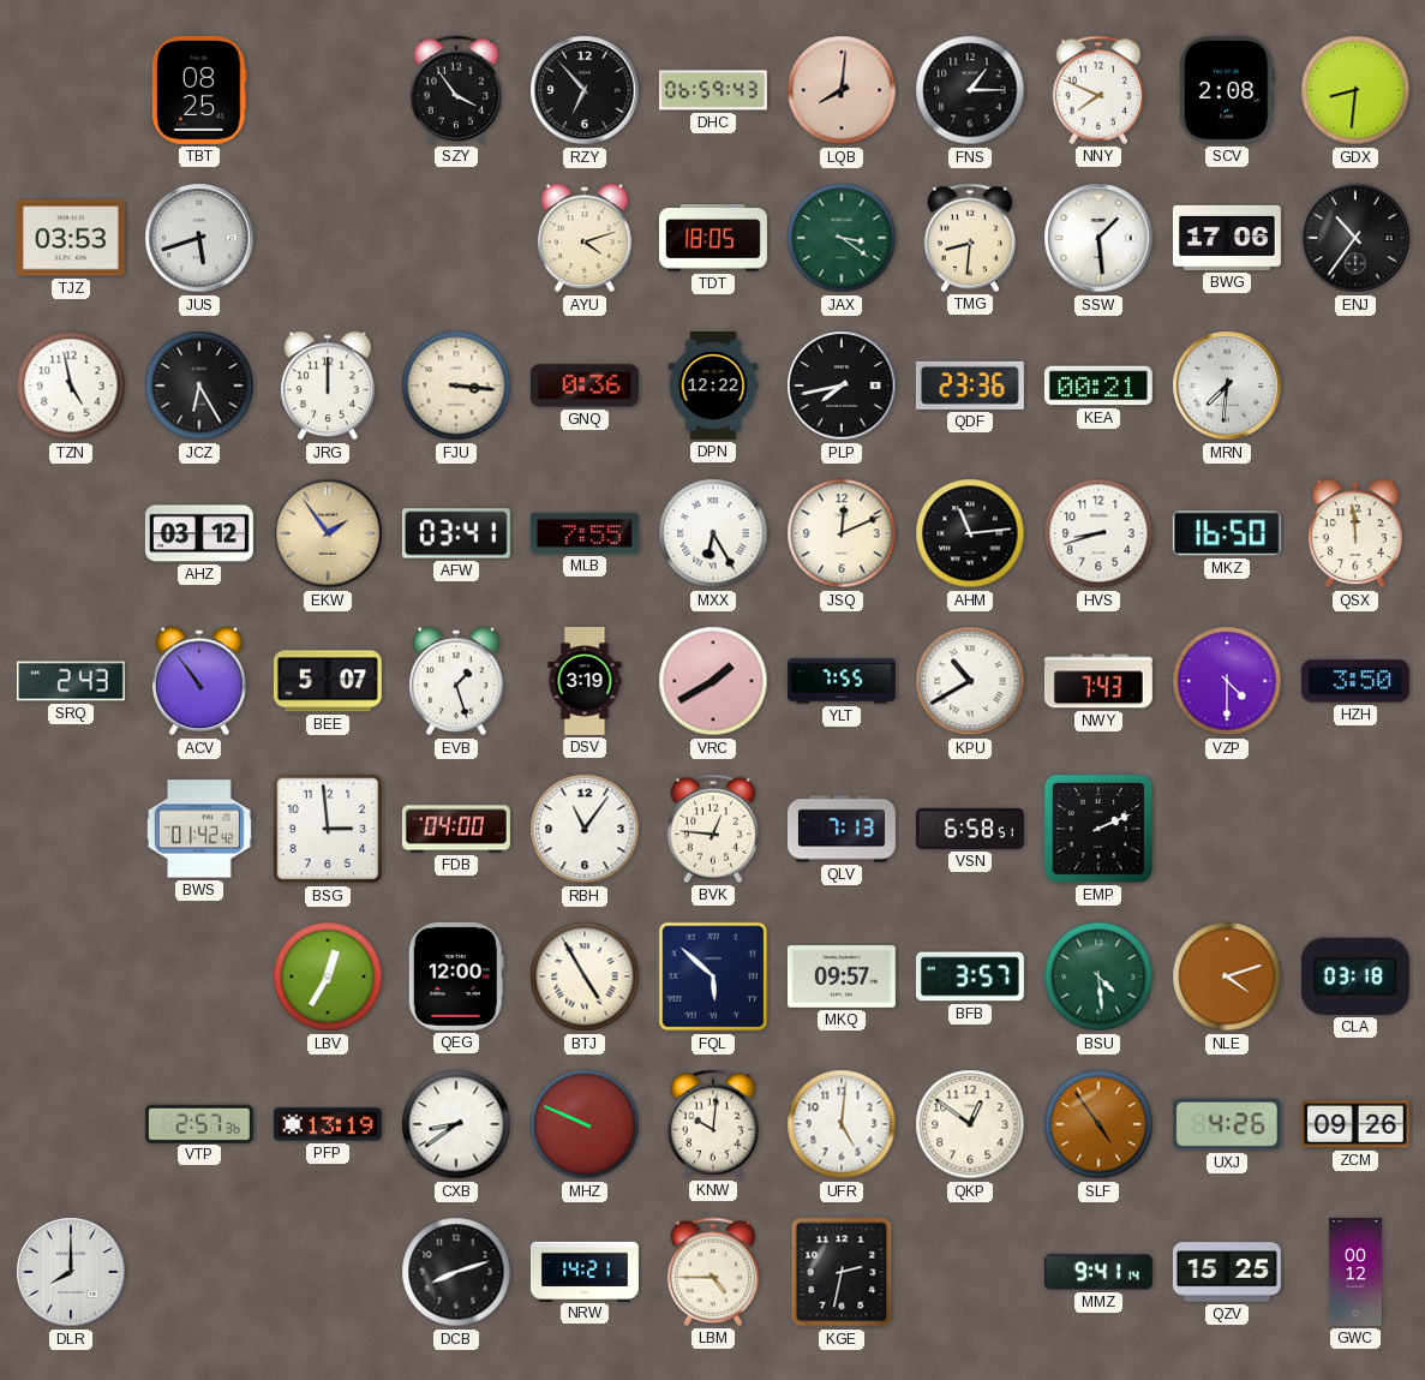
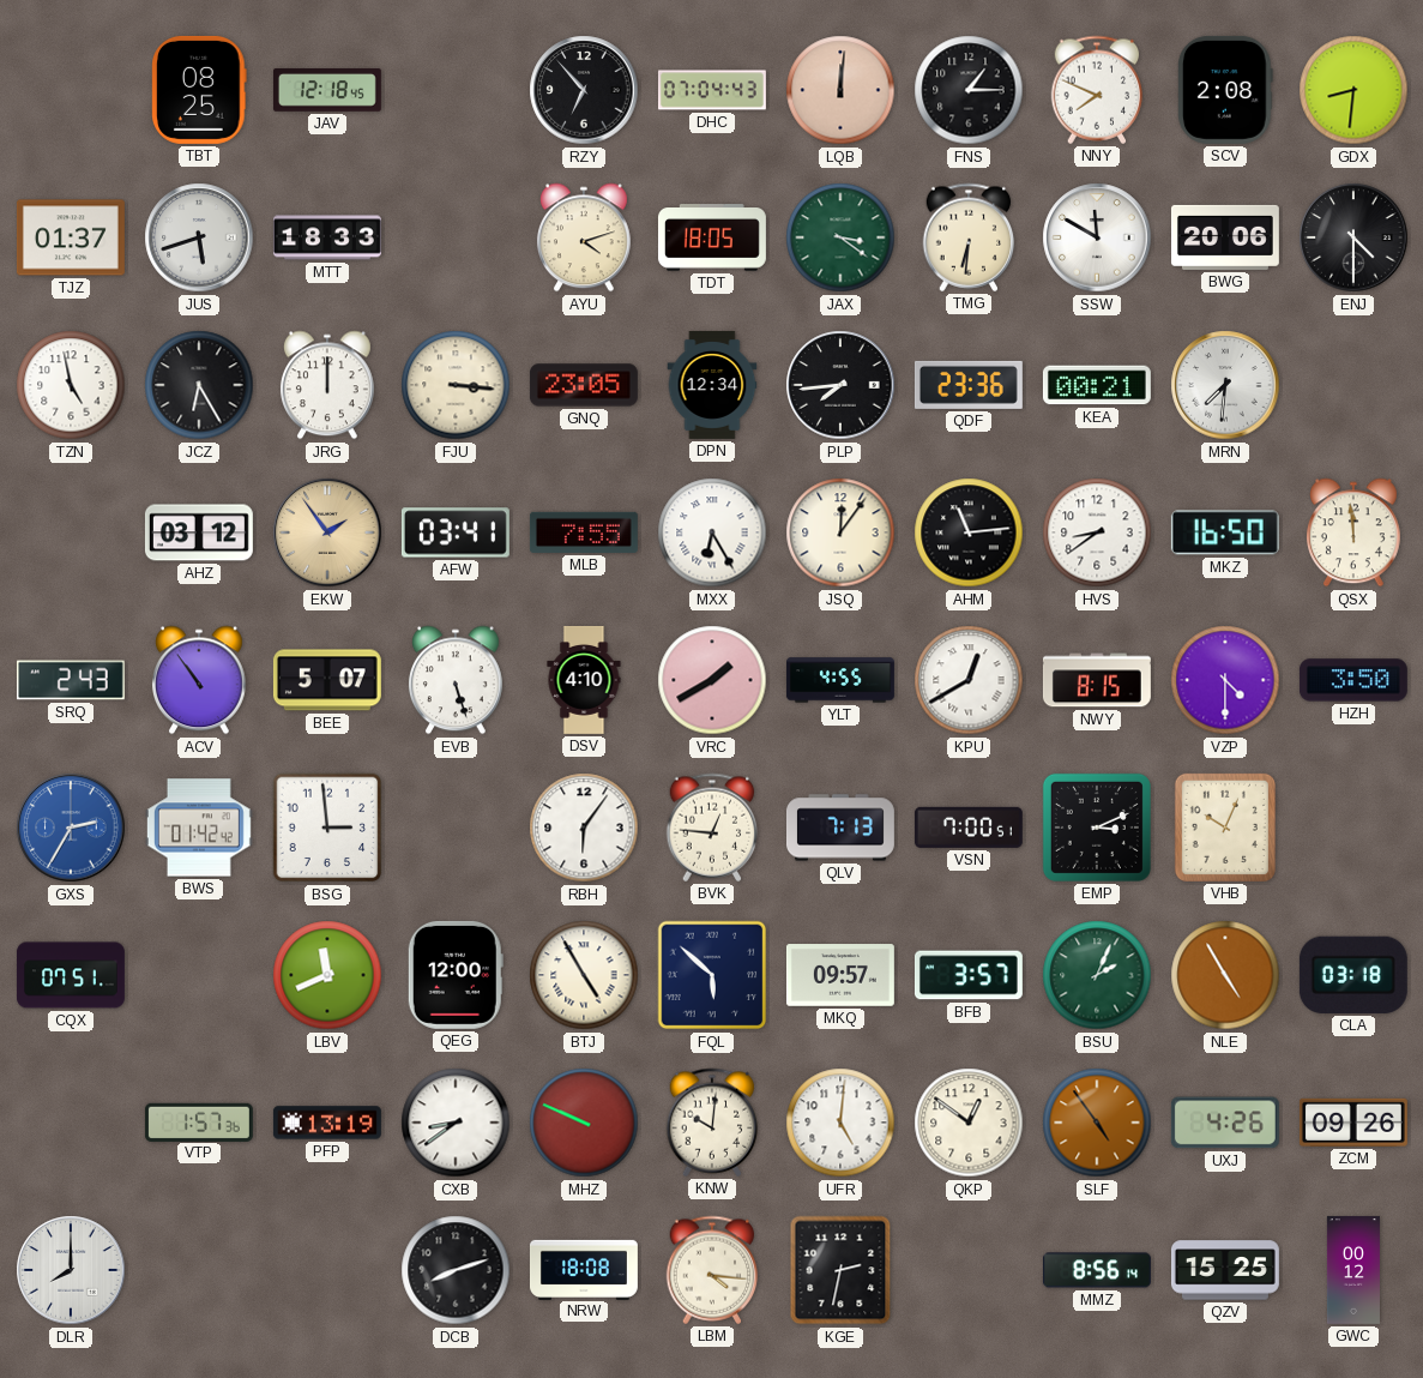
JAV: none -> 12:18
SZY: 3:54 -> none
DHC: 06:59 -> 07:04
LQB: 8:01 -> 12:01
TJZ: 03:53 -> 01:37
MTT: none -> 18:33
TMG: 8:31 -> 6:31
SSW: 1:29 -> 11:50
BWG: 17:06 -> 20:06
ENJ: 10:36 -> 4:30
GNQ: 0:36 -> 23:05
DPN: 12:22 -> 12:34
PLP: 7:43 -> 7:44
JSQ: 12:11 -> 12:06
HVS: 8:42 -> 8:39
EVB: 1:27 -> 5:27
DSV: 3:19 -> 4:10
YLT: 7:55 -> 4:55
KPU: 10:40 -> 12:40
NWY: 7:43 -> 8:15
GXS: none -> 2:35
FDB: 04:00 -> none
RBH: 11:06 -> 6:06
VSN: 6:58 -> 7:00
EMP: 2:11 -> 3:11
VHB: none -> 10:04
CQX: none -> 07:51
LBV: 12:35 -> 11:41
BSU: 4:29 -> 2:04
NLE: 4:12 -> 4:55
VTP: 2:57 -> 1:57
NRW: 14:21 -> 18:08
LBM: 4:45 -> 4:16
MMZ: 9:41 -> 8:56
